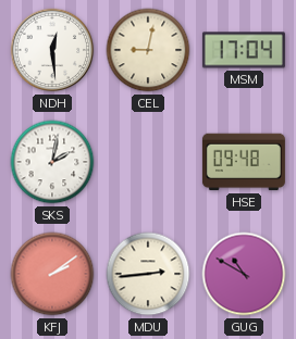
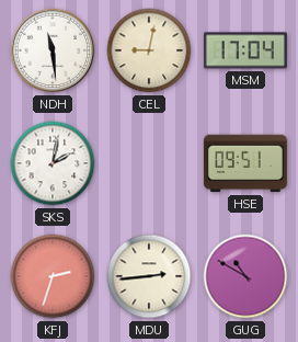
NDH: 12:29 -> 11:29
HSE: 09:48 -> 09:51
KFJ: 2:09 -> 2:33
